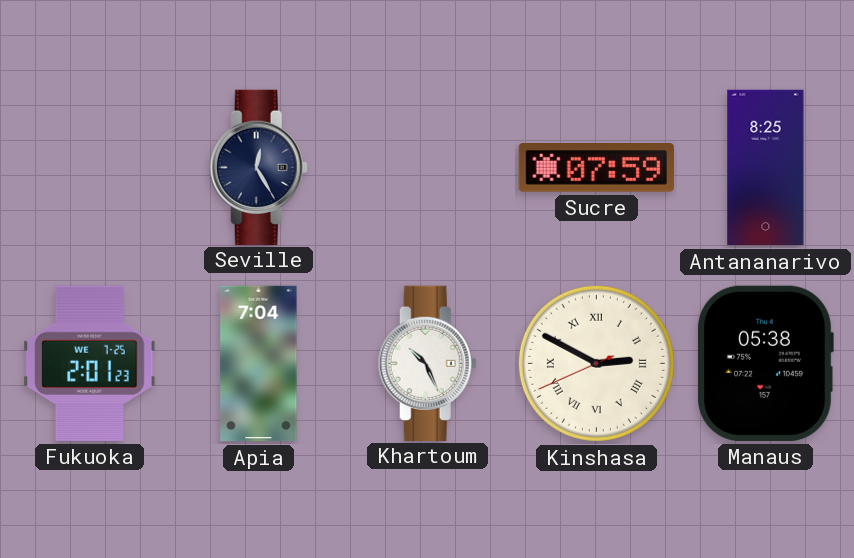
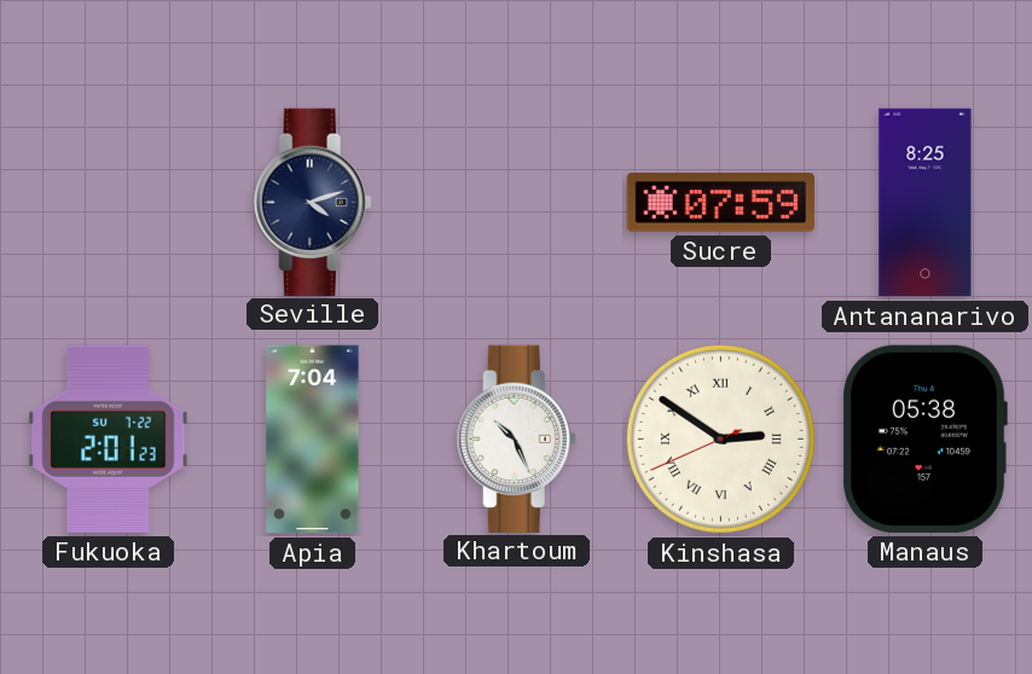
Seville: 12:25 -> 4:12
Fukuoka date: WE 7-25 -> SU 7-22
Kinshasa: 2:49 -> 2:50
